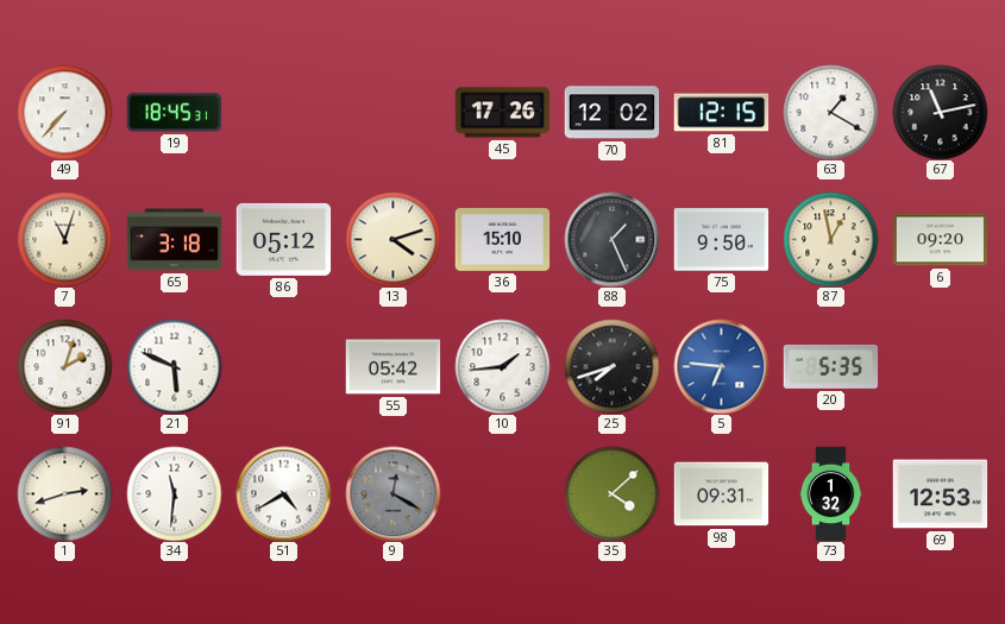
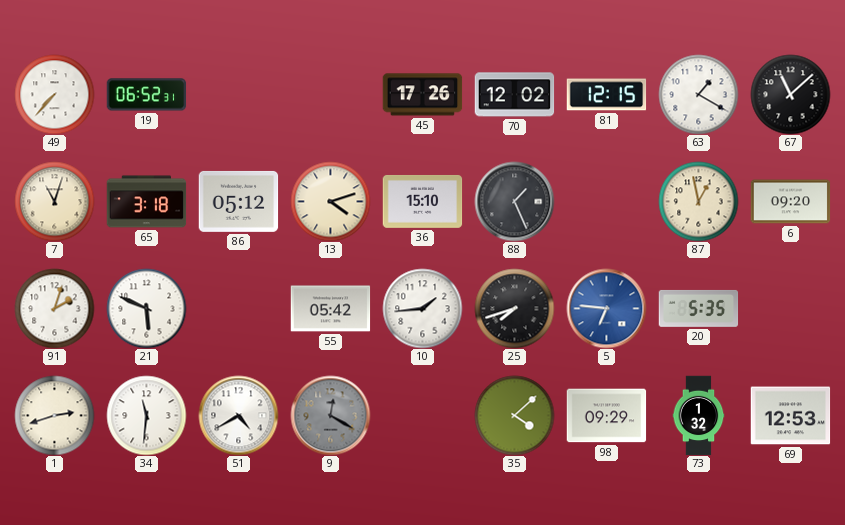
19: 18:45 -> 06:52
67: 11:13 -> 11:08
75: 9:50 -> none
98: 09:31 -> 09:29
